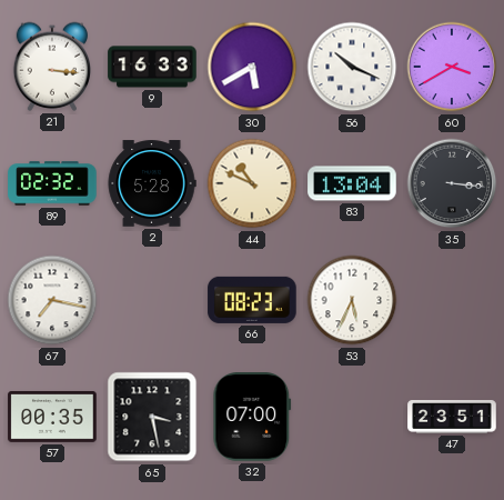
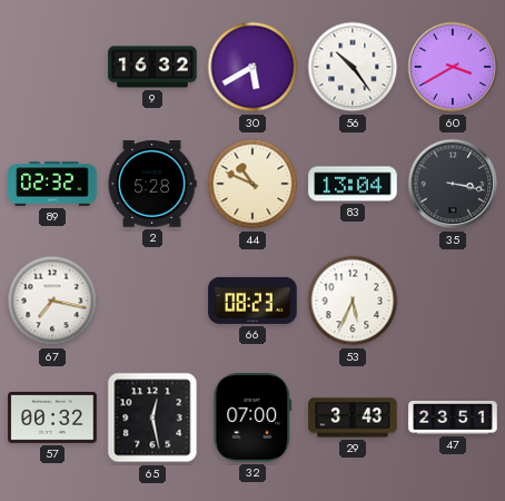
21: 3:16 -> none
9: 16:33 -> 16:32
56: 10:19 -> 10:24
35: 3:16 -> 3:17
57: 00:35 -> 00:32
65: 3:28 -> 12:28
29: none -> 3:43
